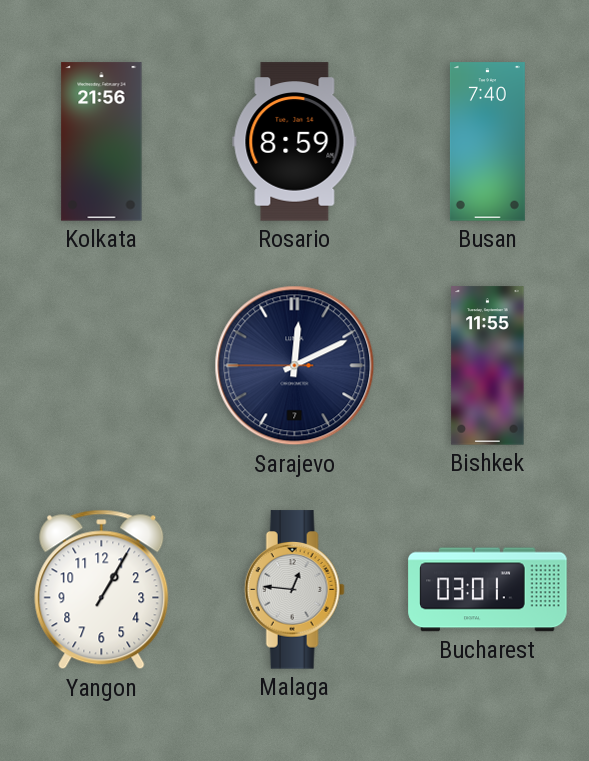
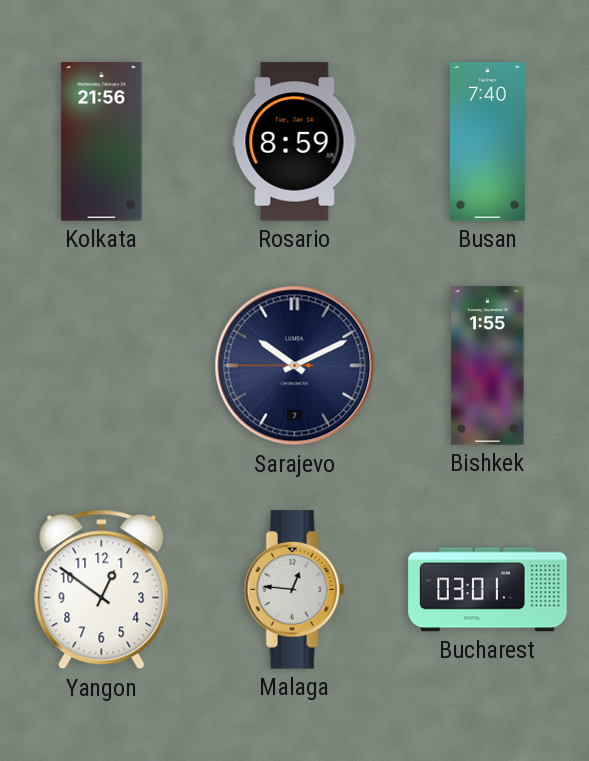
Sarajevo: 12:10 -> 10:10
Bishkek: 11:55 -> 1:55
Yangon: 1:05 -> 12:51
